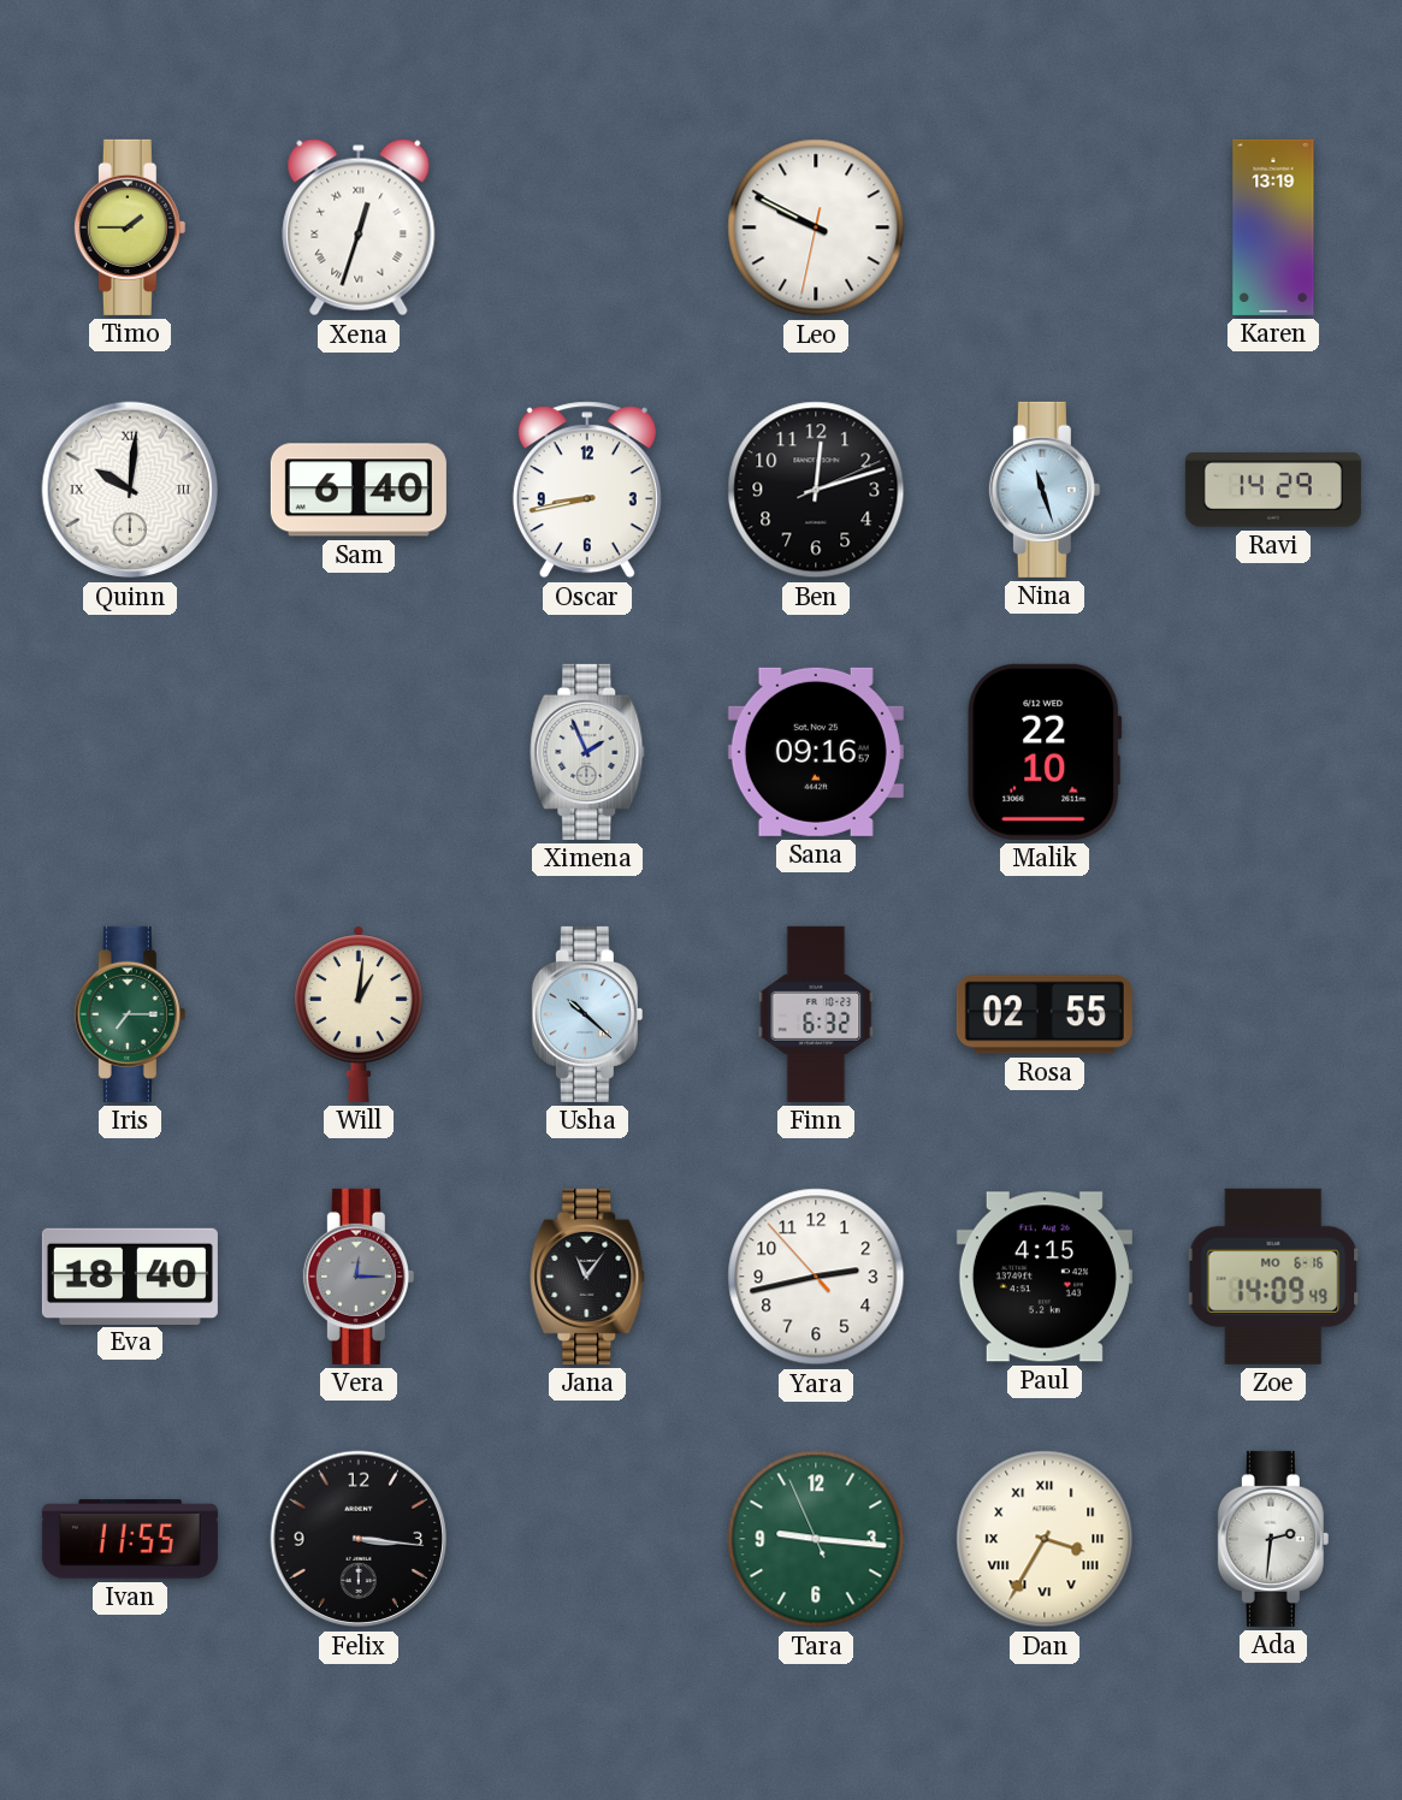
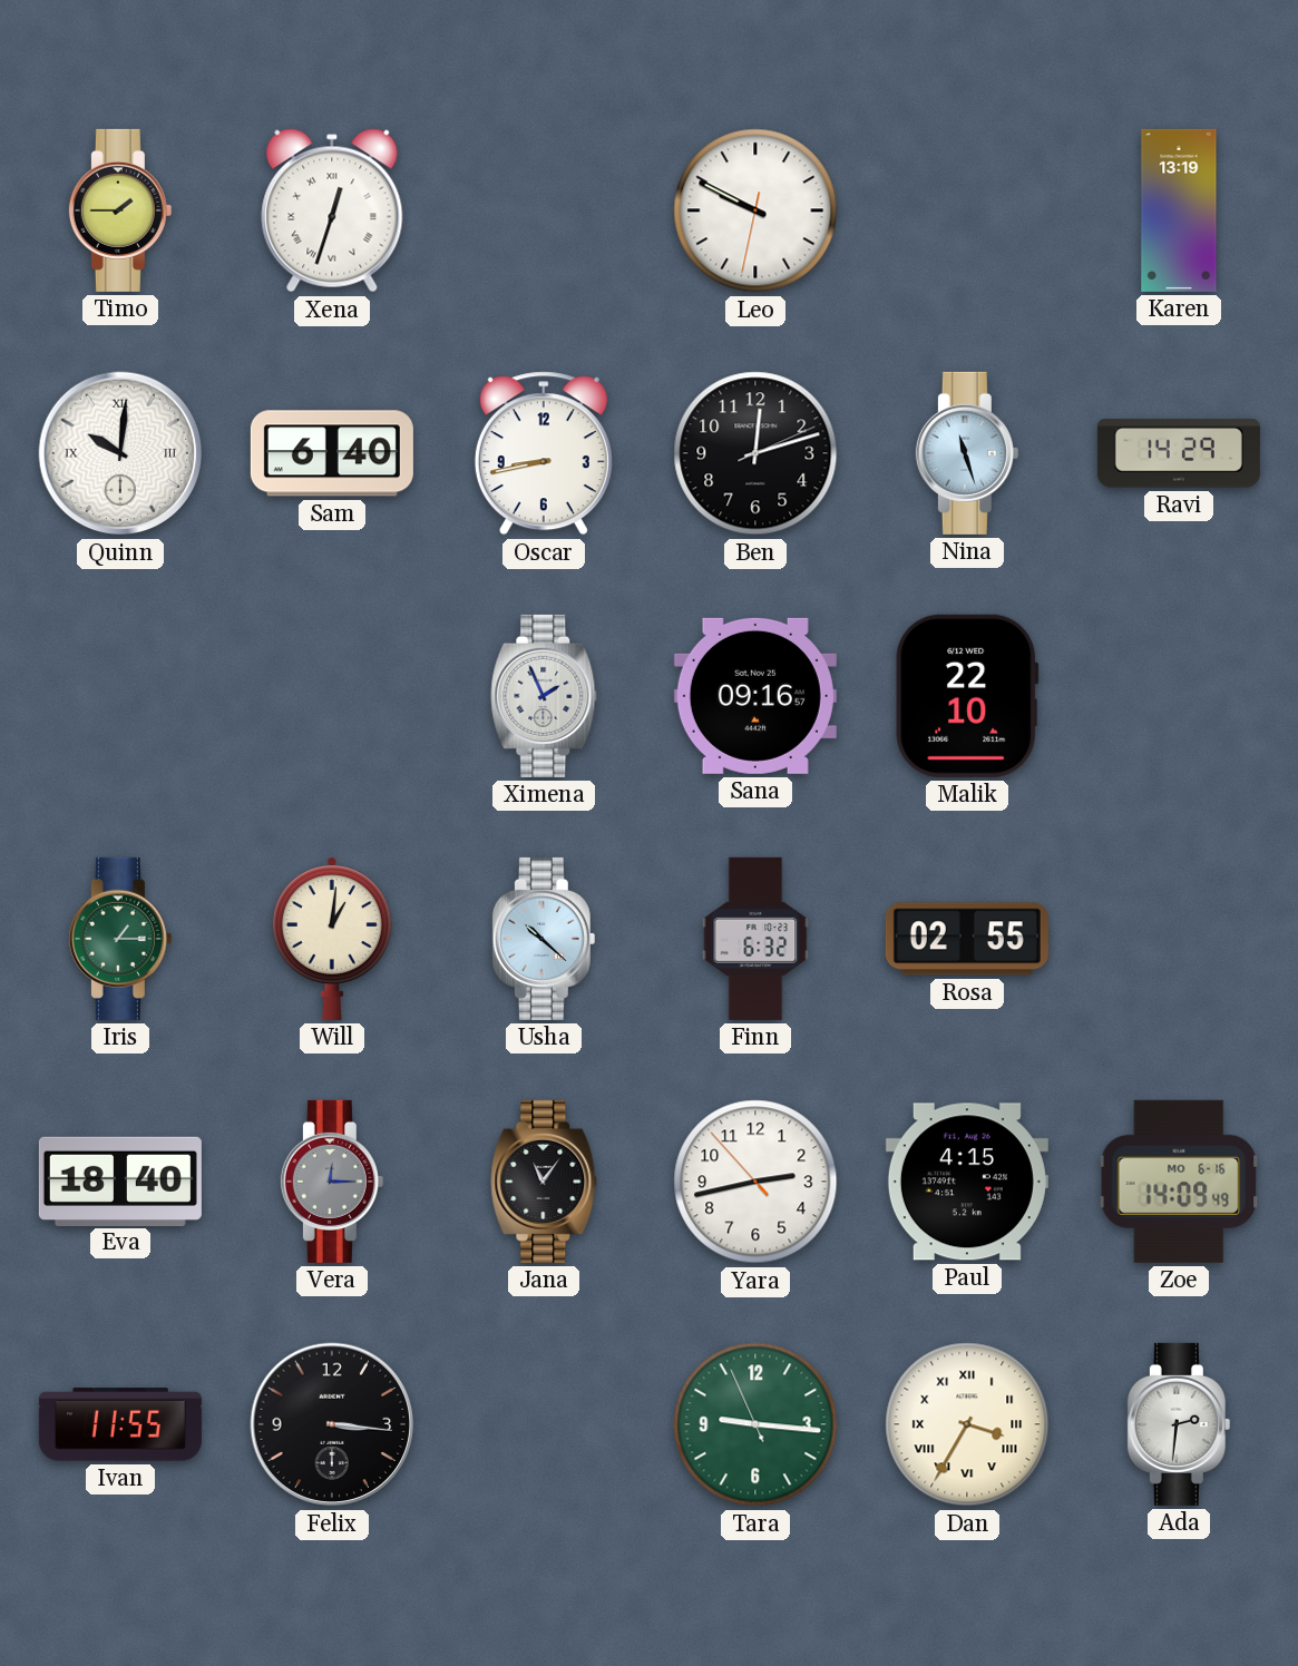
Iris: 7:15 -> 1:15
